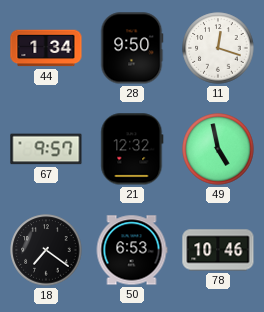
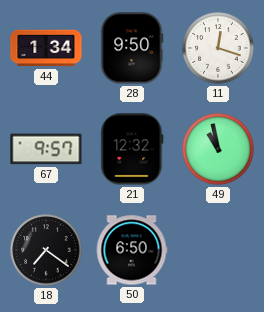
49: 4:58 -> 10:58
50: 6:53 -> 6:50
78: 10:46 -> none
